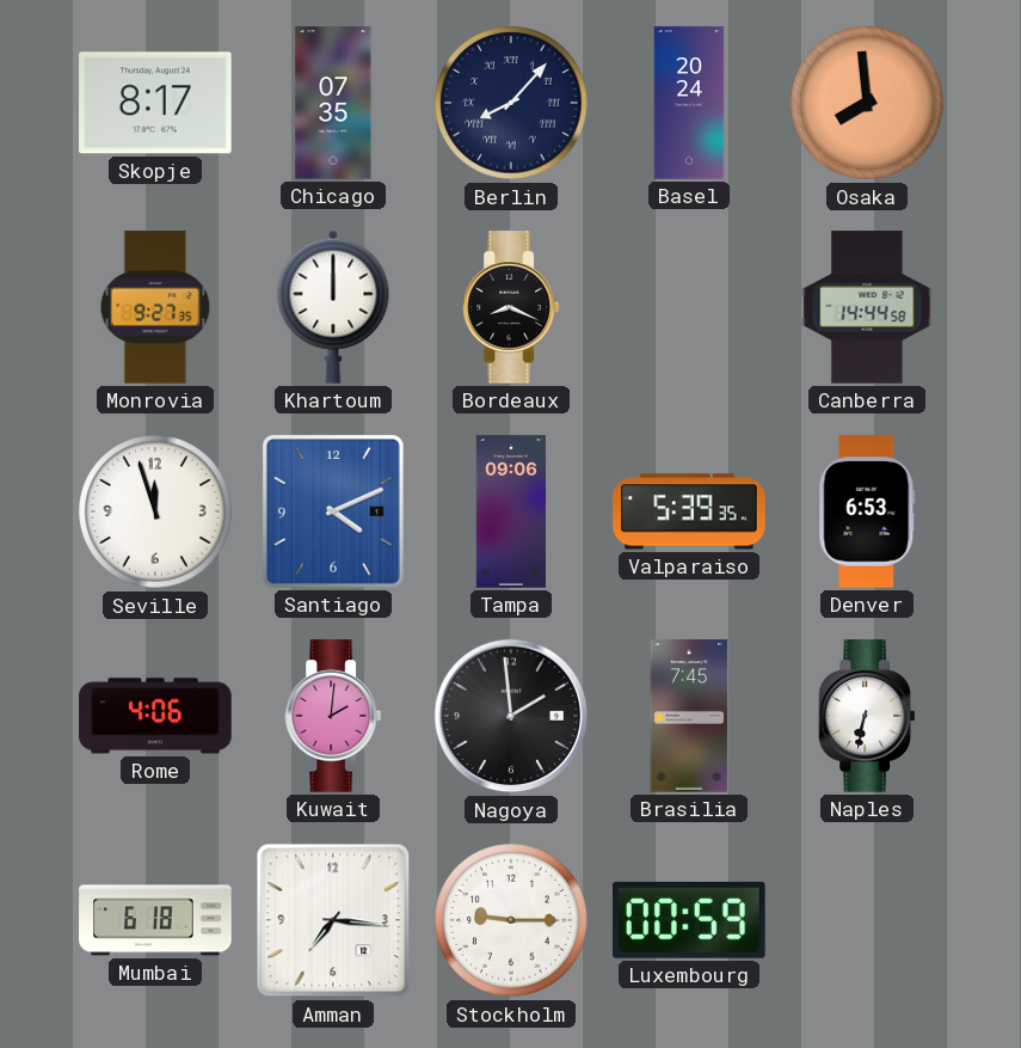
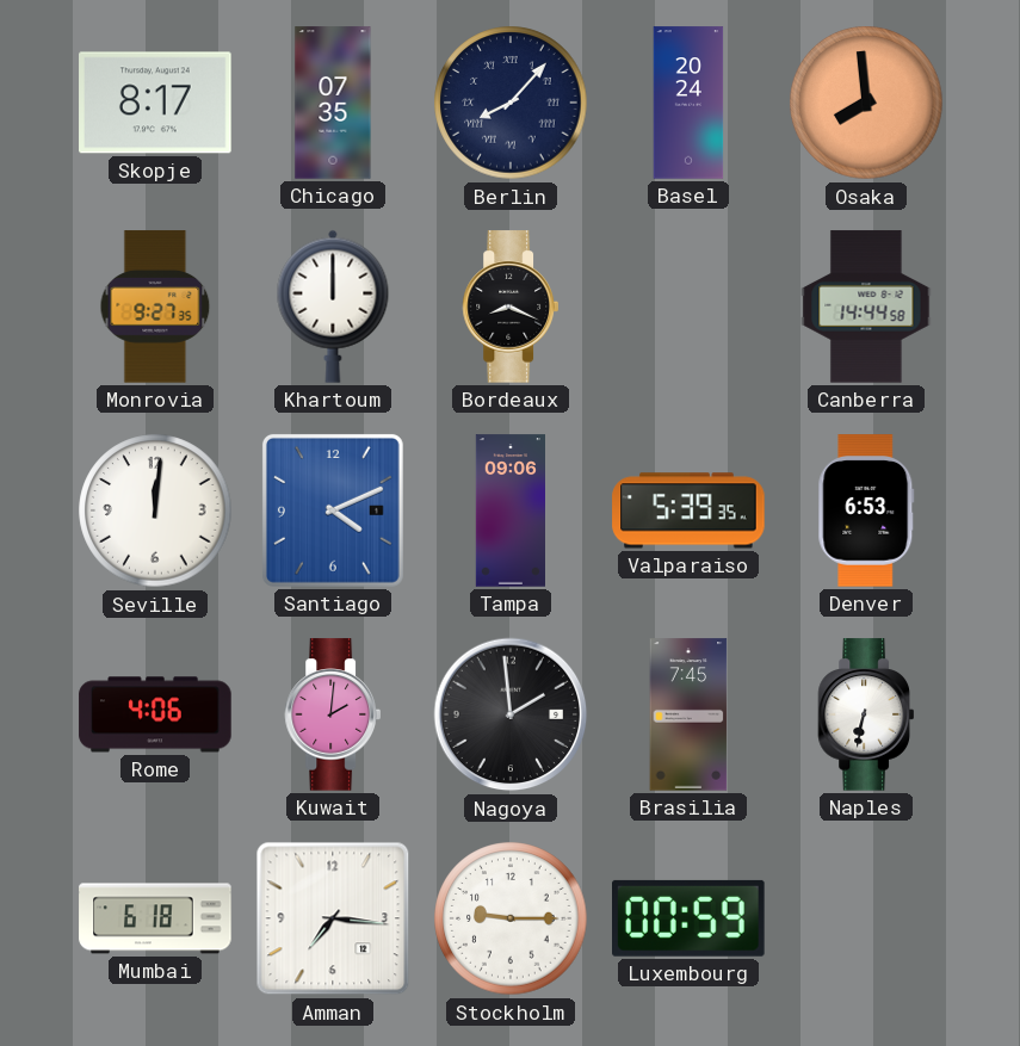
Seville: 11:57 -> 12:01
